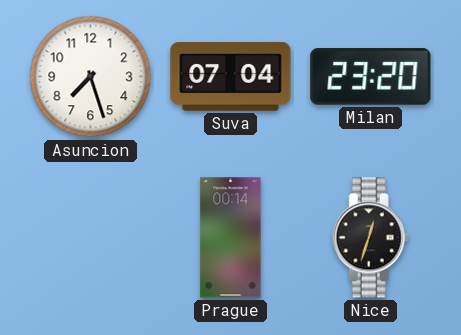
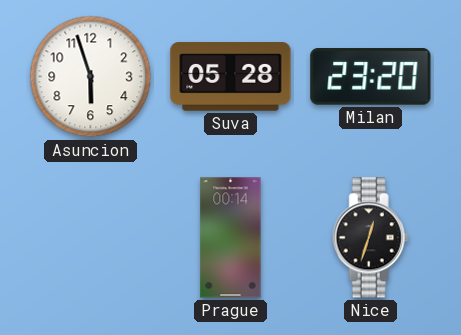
Asuncion: 7:27 -> 5:57
Suva: 07:04 -> 05:28
